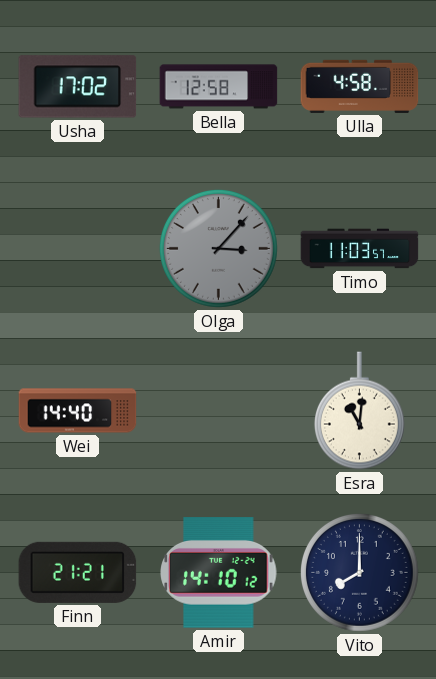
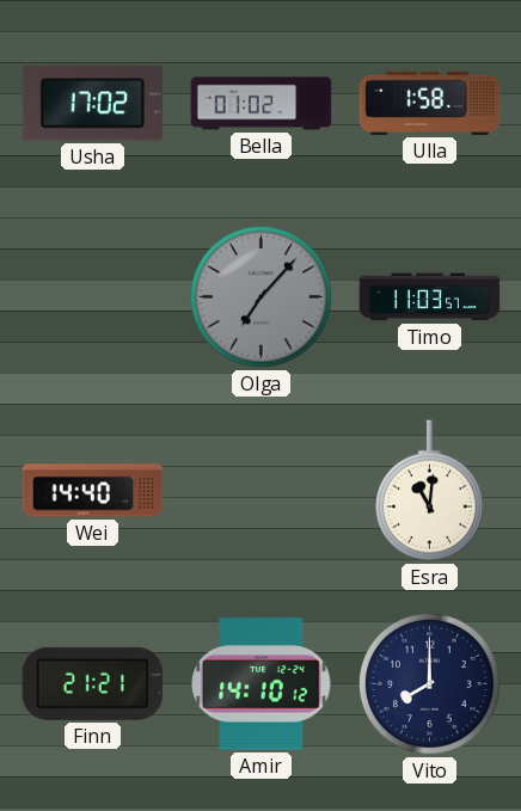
Bella: 12:58 -> 01:02
Ulla: 4:58 -> 1:58
Olga: 3:07 -> 7:07
